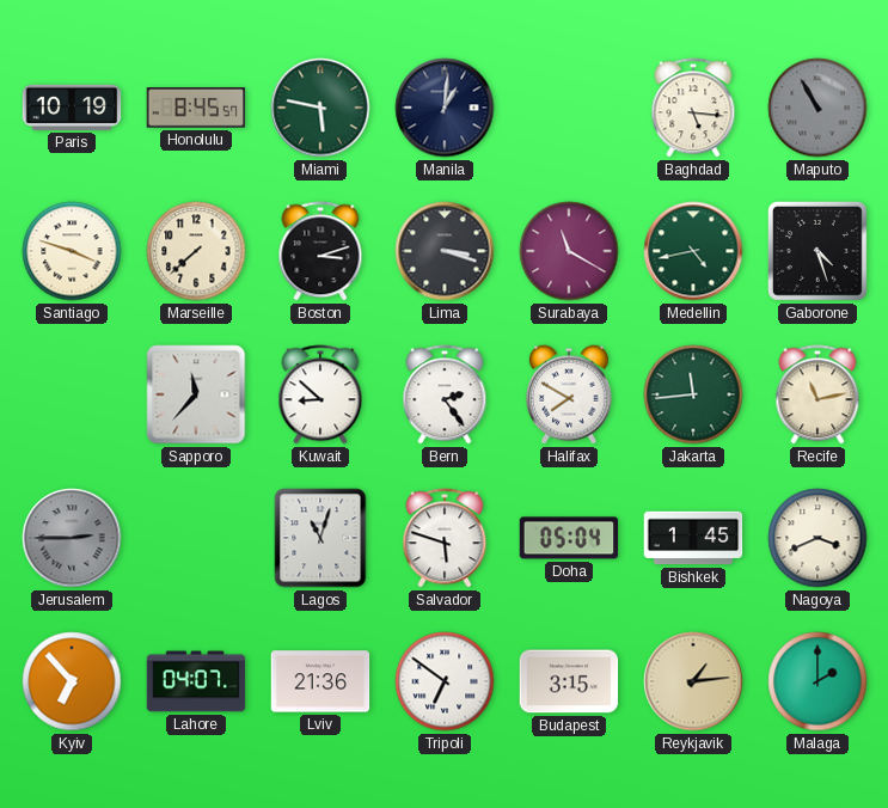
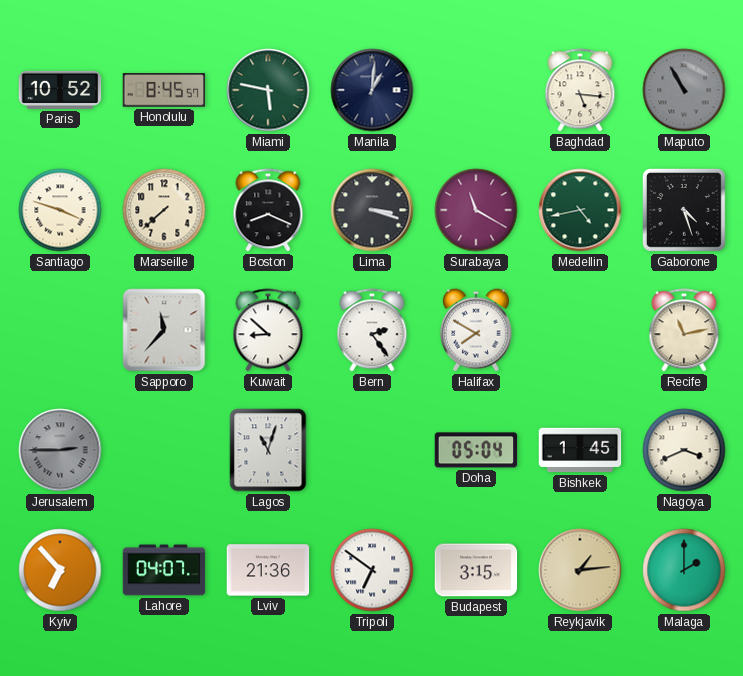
Paris: 10:19 -> 10:52
Boston: 3:12 -> 8:19
Jakarta: 11:44 -> none
Salvador: 5:48 -> none
